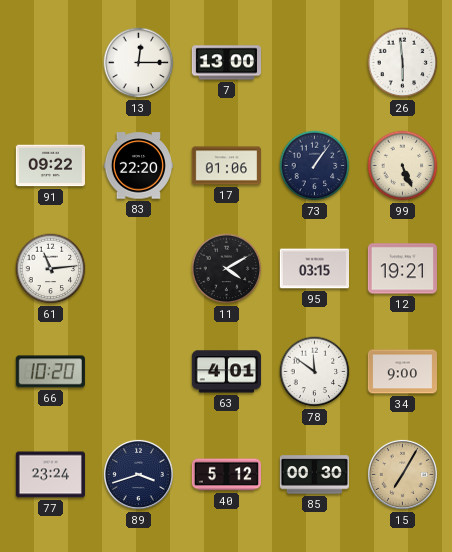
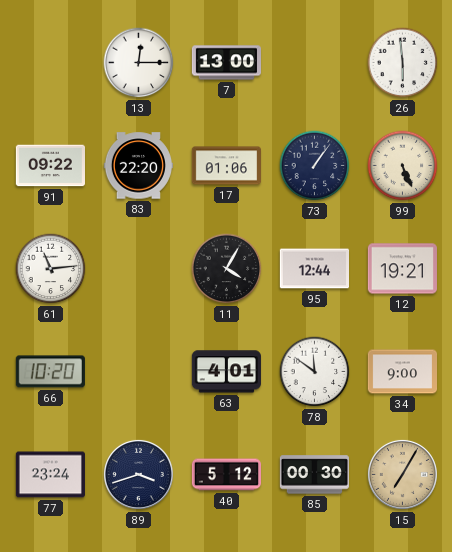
11: 4:10 -> 4:05
95: 03:15 -> 12:44
